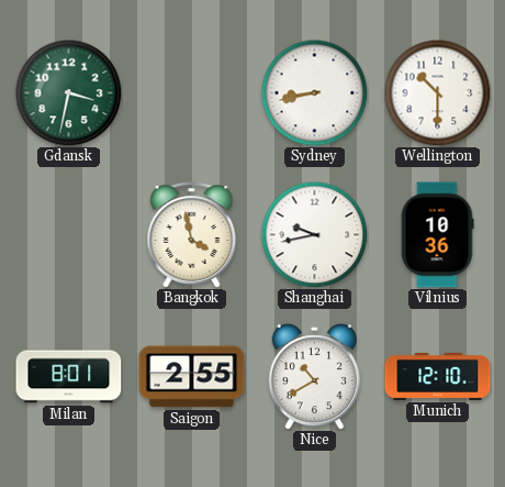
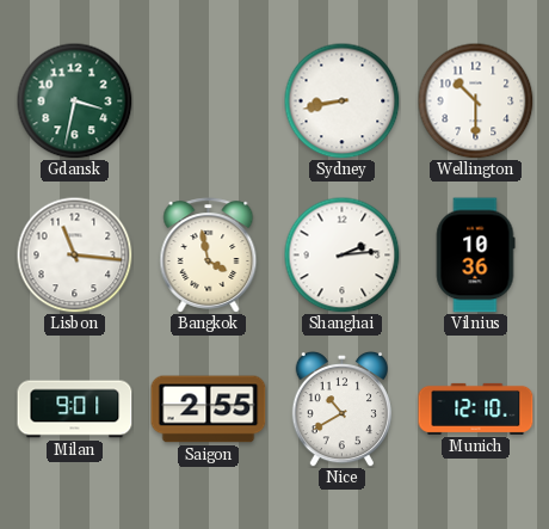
Lisbon: none -> 11:16
Shanghai: 9:43 -> 2:14
Milan: 8:01 -> 9:01
